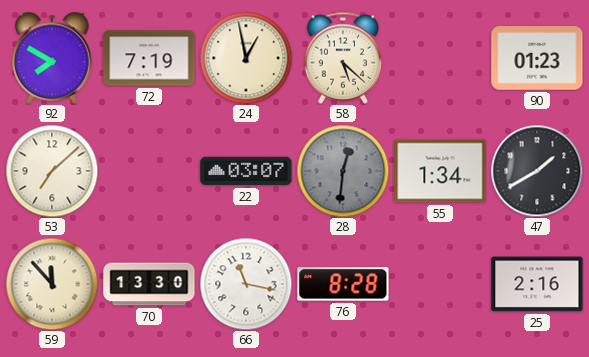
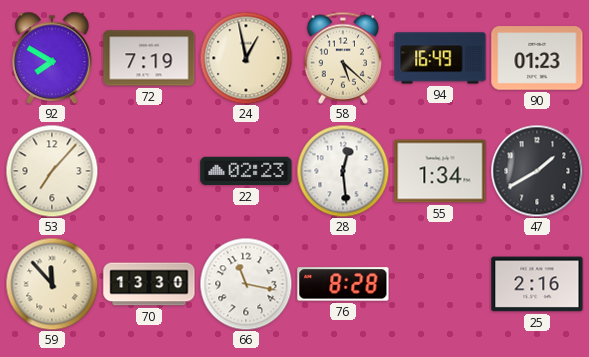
94: none -> 16:49
53: 7:08 -> 7:07
22: 03:07 -> 02:23
28: 12:31 -> 12:29
28 dial: grey -> white
